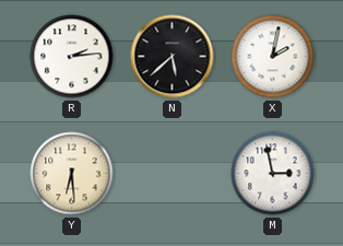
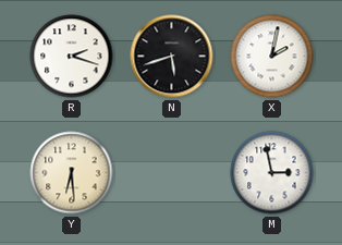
R: 2:14 -> 2:18
N: 5:38 -> 5:42
